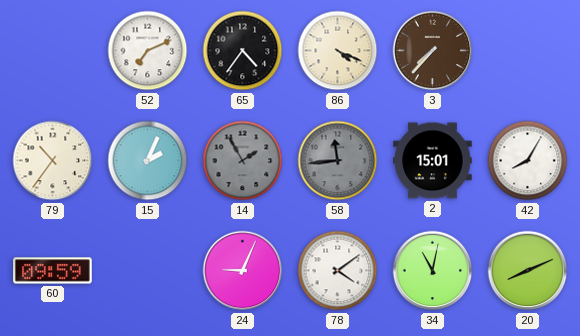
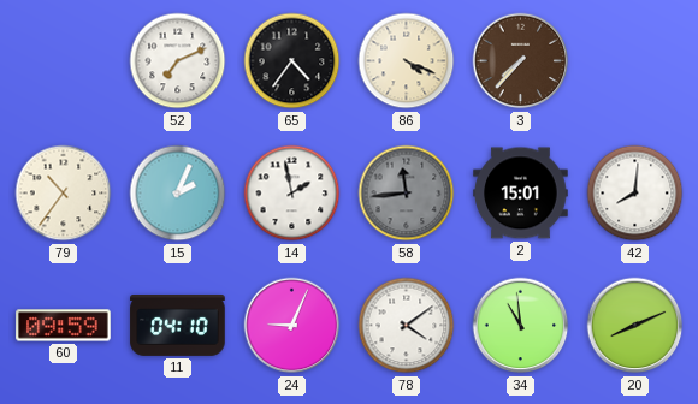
14: 1:55 -> 1:58
14 dial: grey -> white
42: 8:05 -> 8:01
11: none -> 04:10
34: 11:02 -> 10:59
